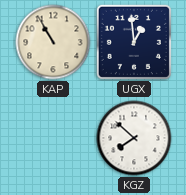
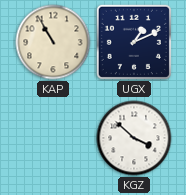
UGX: 12:59 -> 1:11
KGZ: 7:52 -> 3:52
